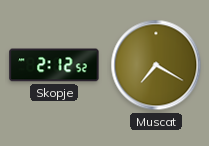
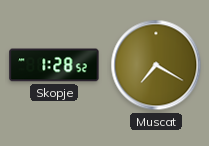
Skopje: 2:12 -> 1:28
